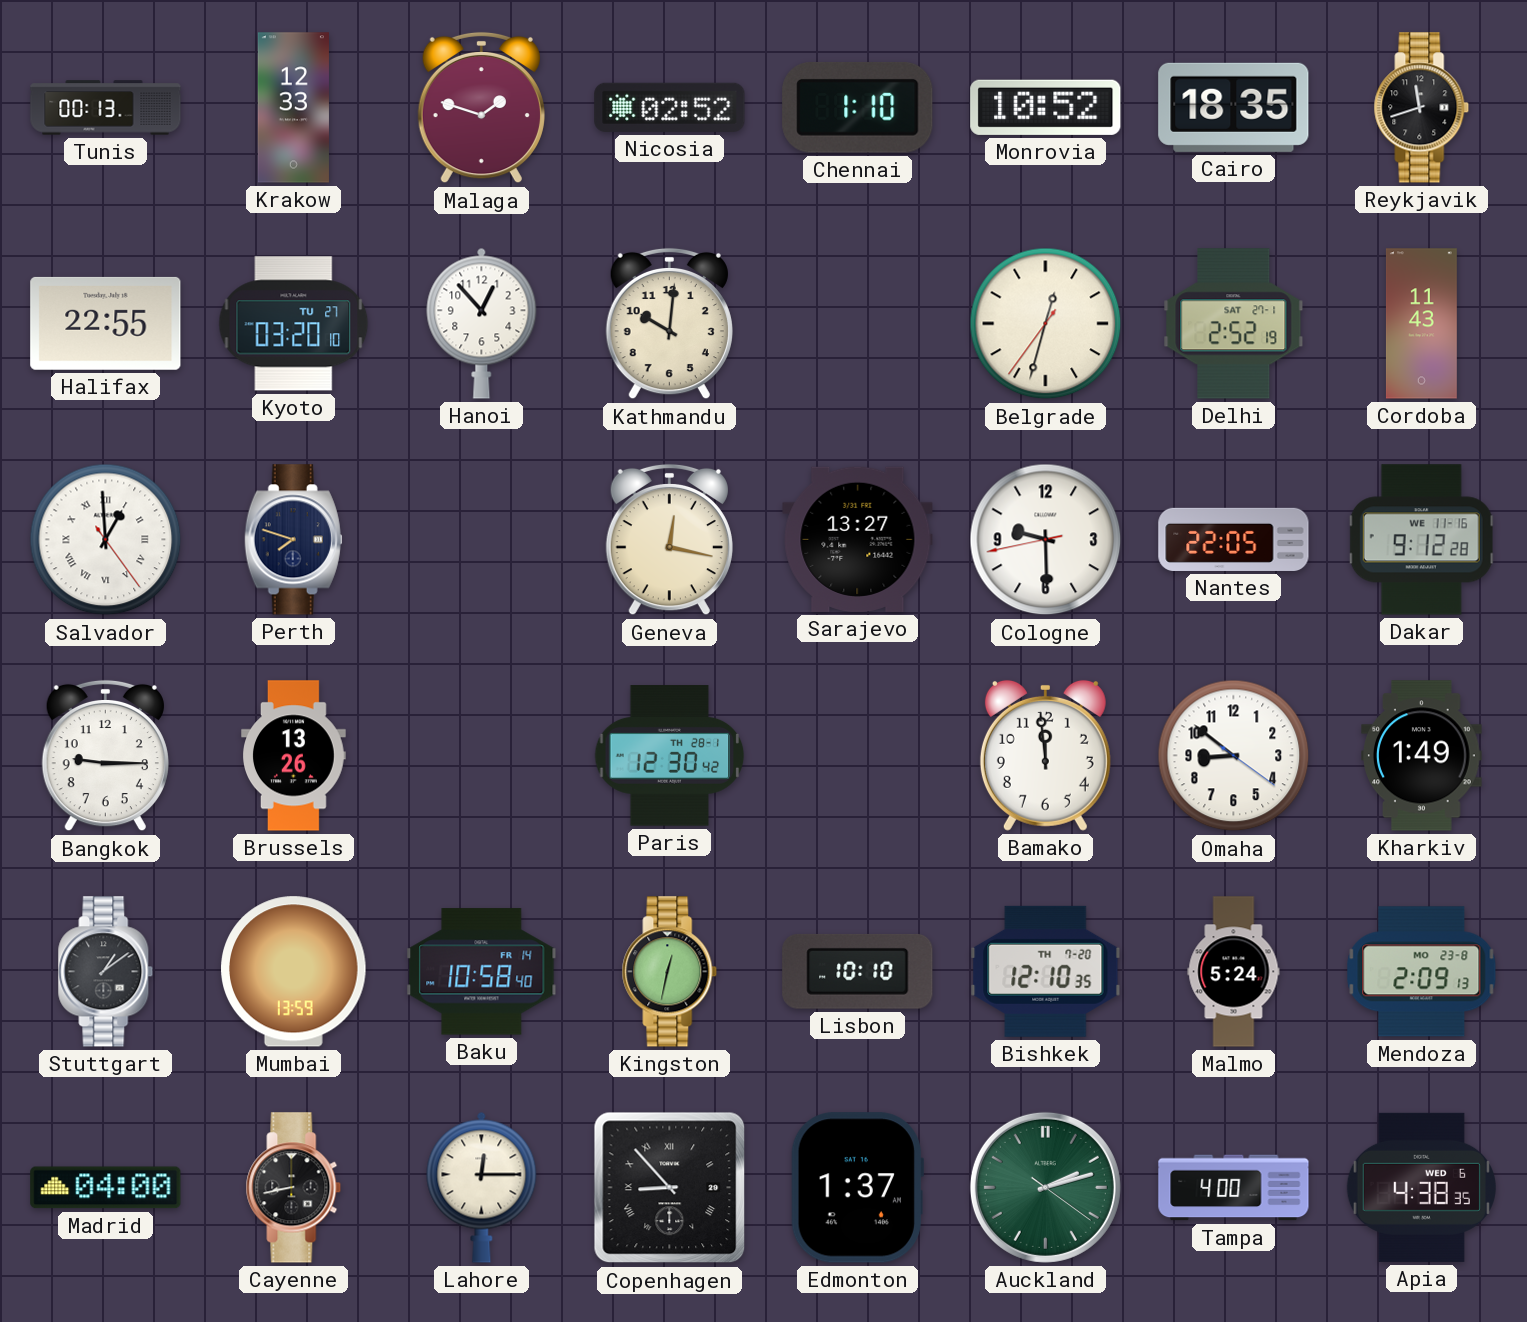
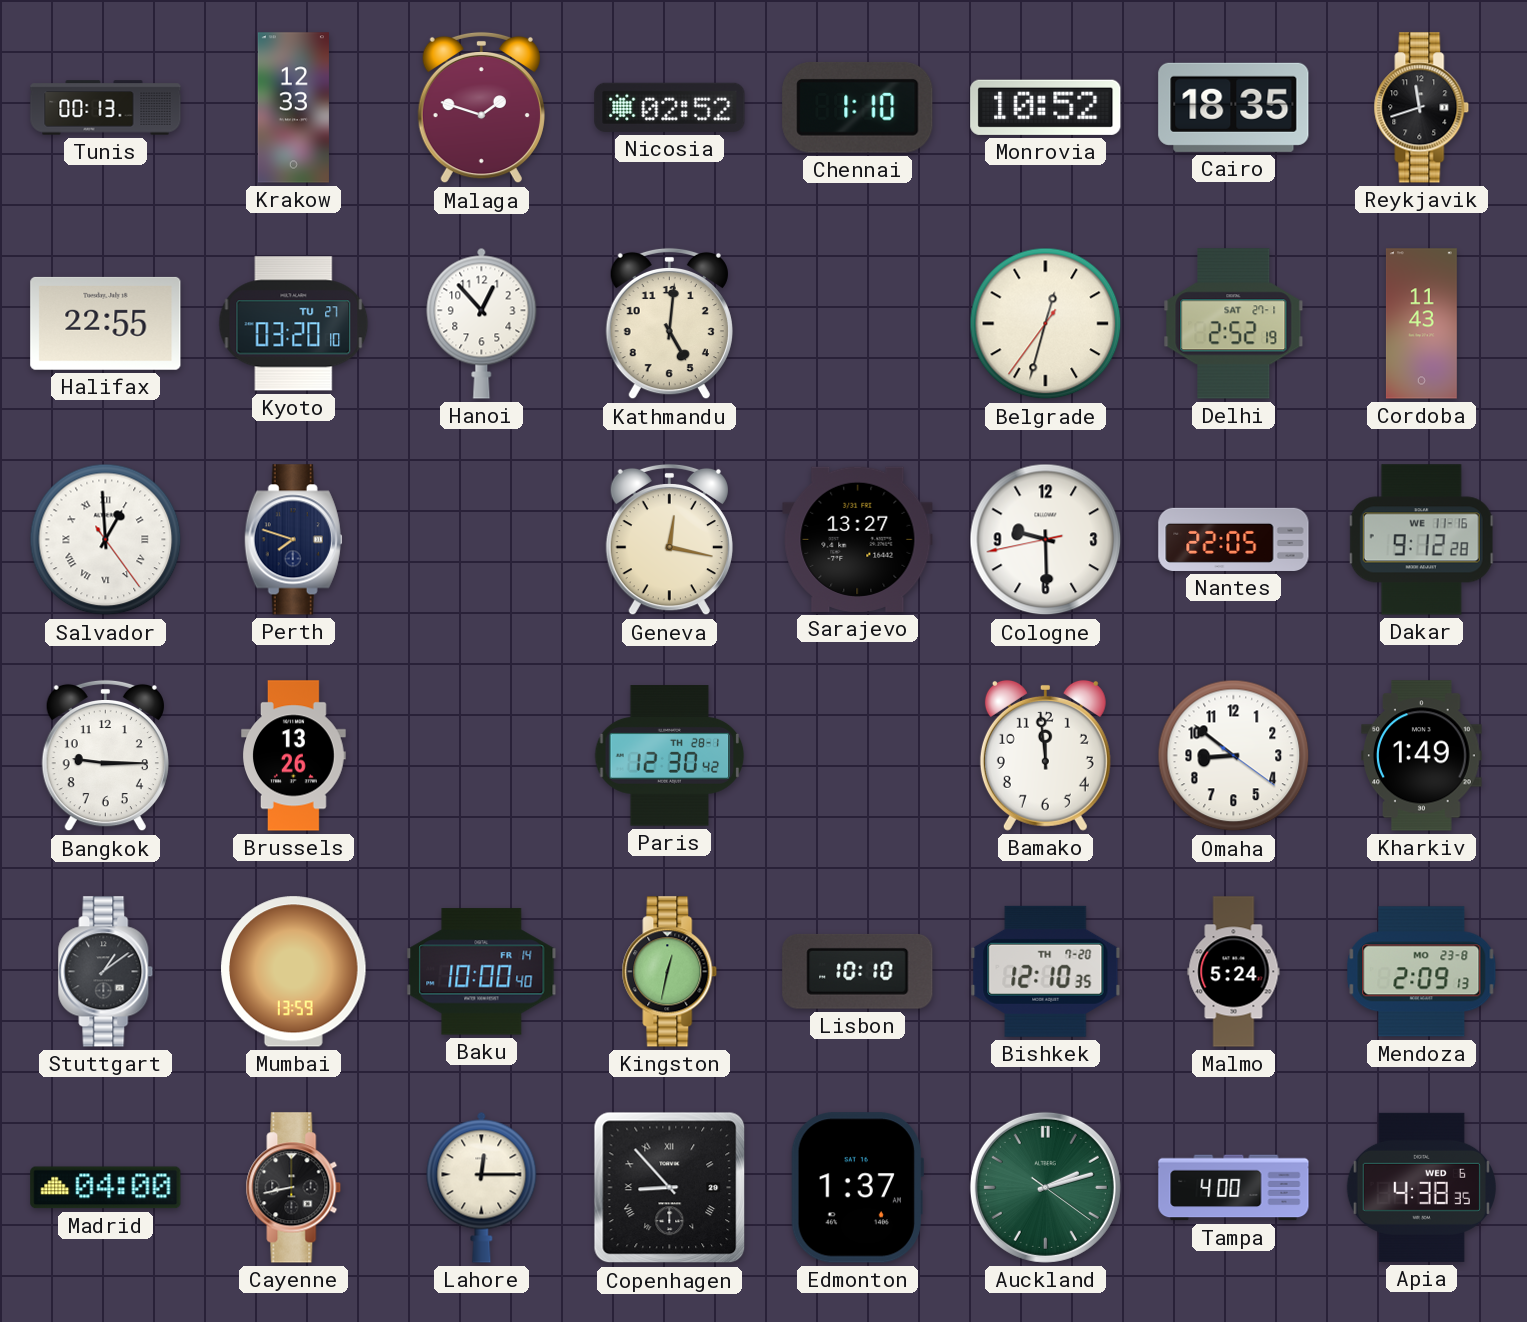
Kathmandu: 10:01 -> 5:01
Baku: 10:58 -> 10:00
